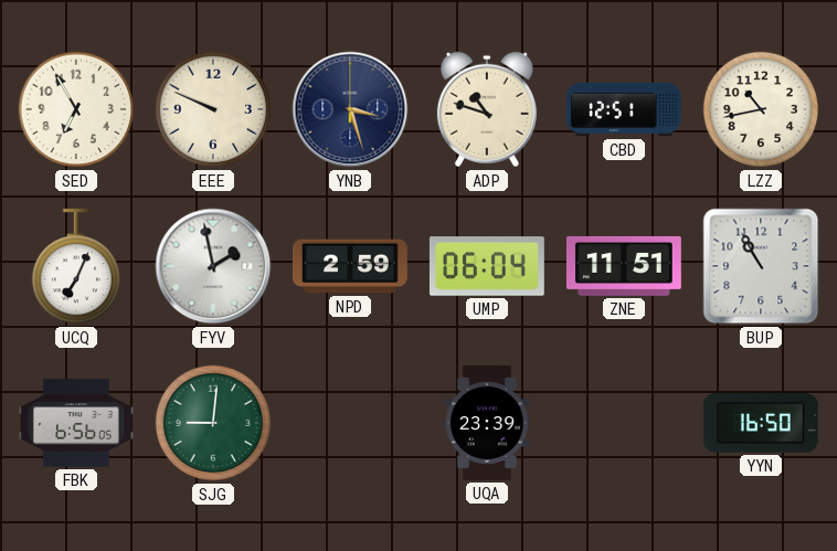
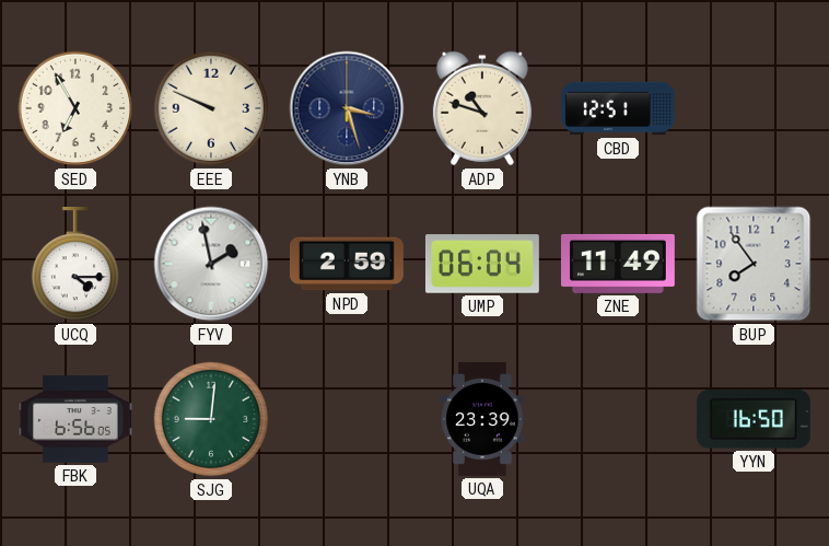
LZZ: 10:43 -> none
UCQ: 7:04 -> 4:15
ZNE: 11:51 -> 11:49
BUP: 10:55 -> 7:54
